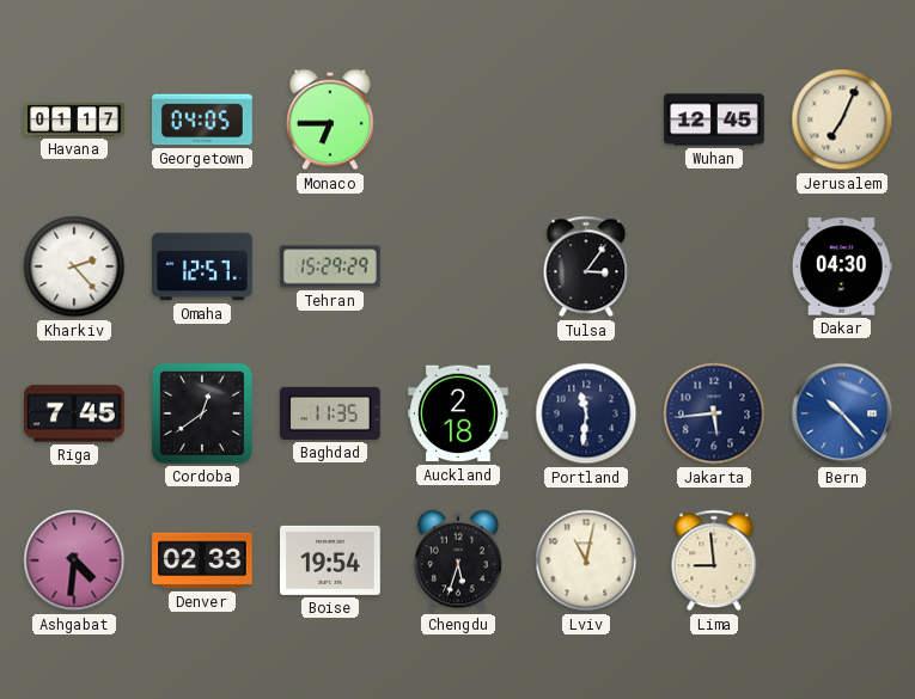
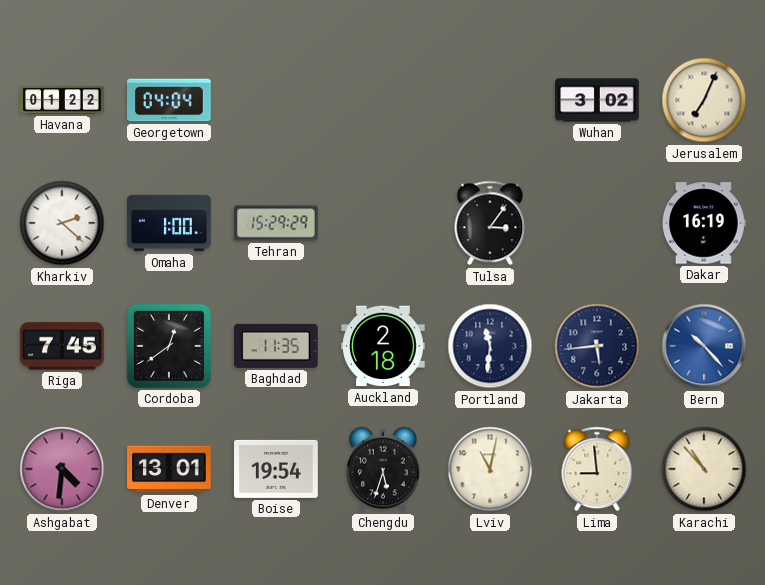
Havana: 01:17 -> 01:22
Georgetown: 04:05 -> 04:04
Monaco: 6:45 -> none
Wuhan: 12:45 -> 3:02
Kharkiv: 2:23 -> 2:22
Omaha: 12:57 -> 1:00
Dakar: 04:30 -> 16:19
Denver: 02:33 -> 13:01
Karachi: none -> 10:53
